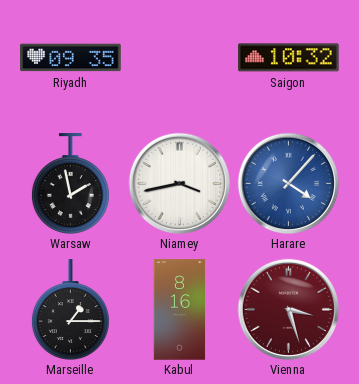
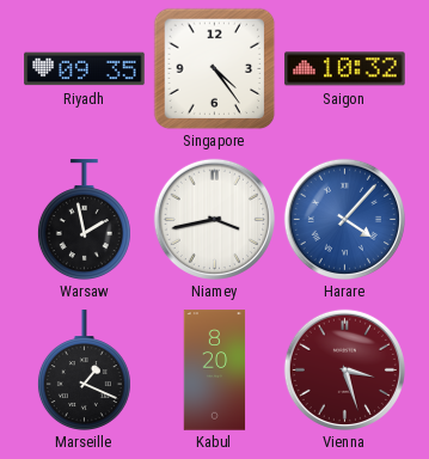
Singapore: none -> 4:24
Marseille: 1:15 -> 1:19
Kabul: 8:16 -> 8:20
